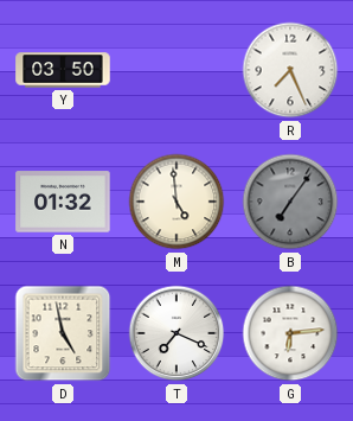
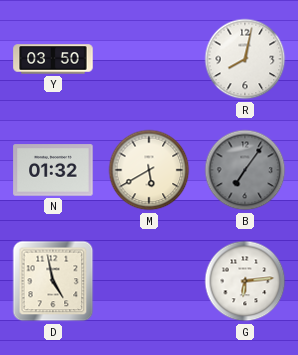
R: 7:26 -> 8:02
M: 4:59 -> 5:40
T: 7:19 -> none
